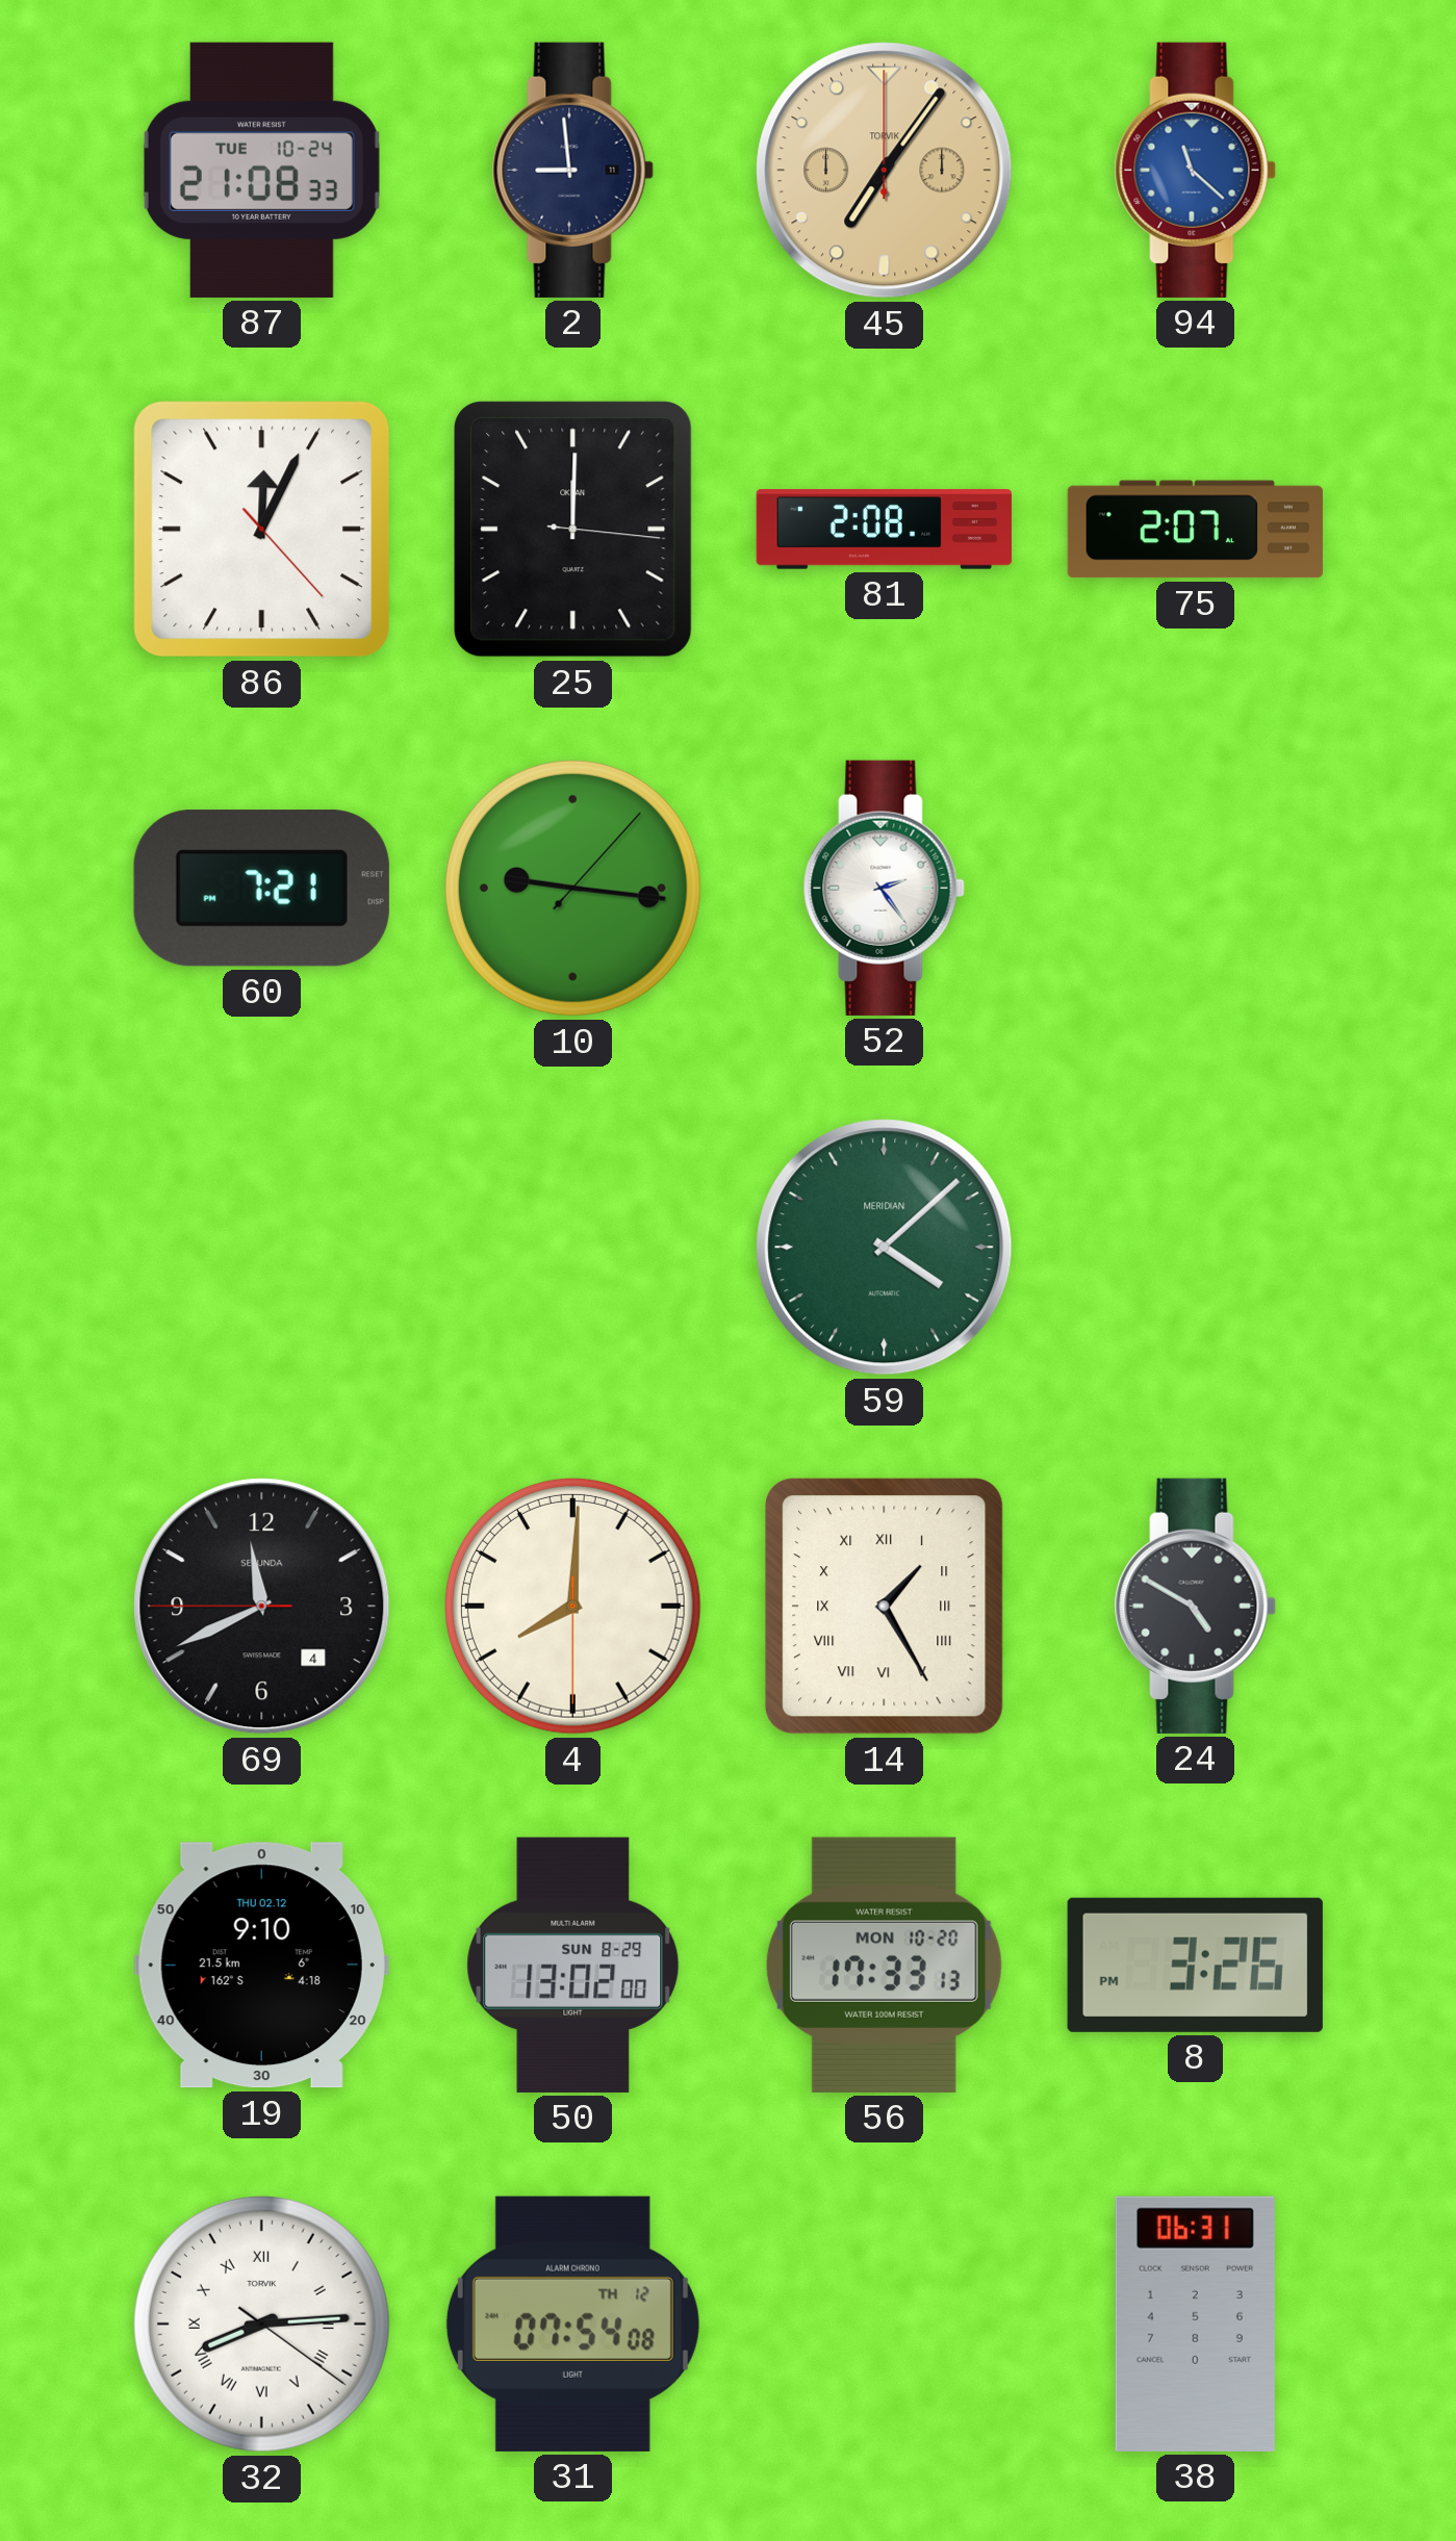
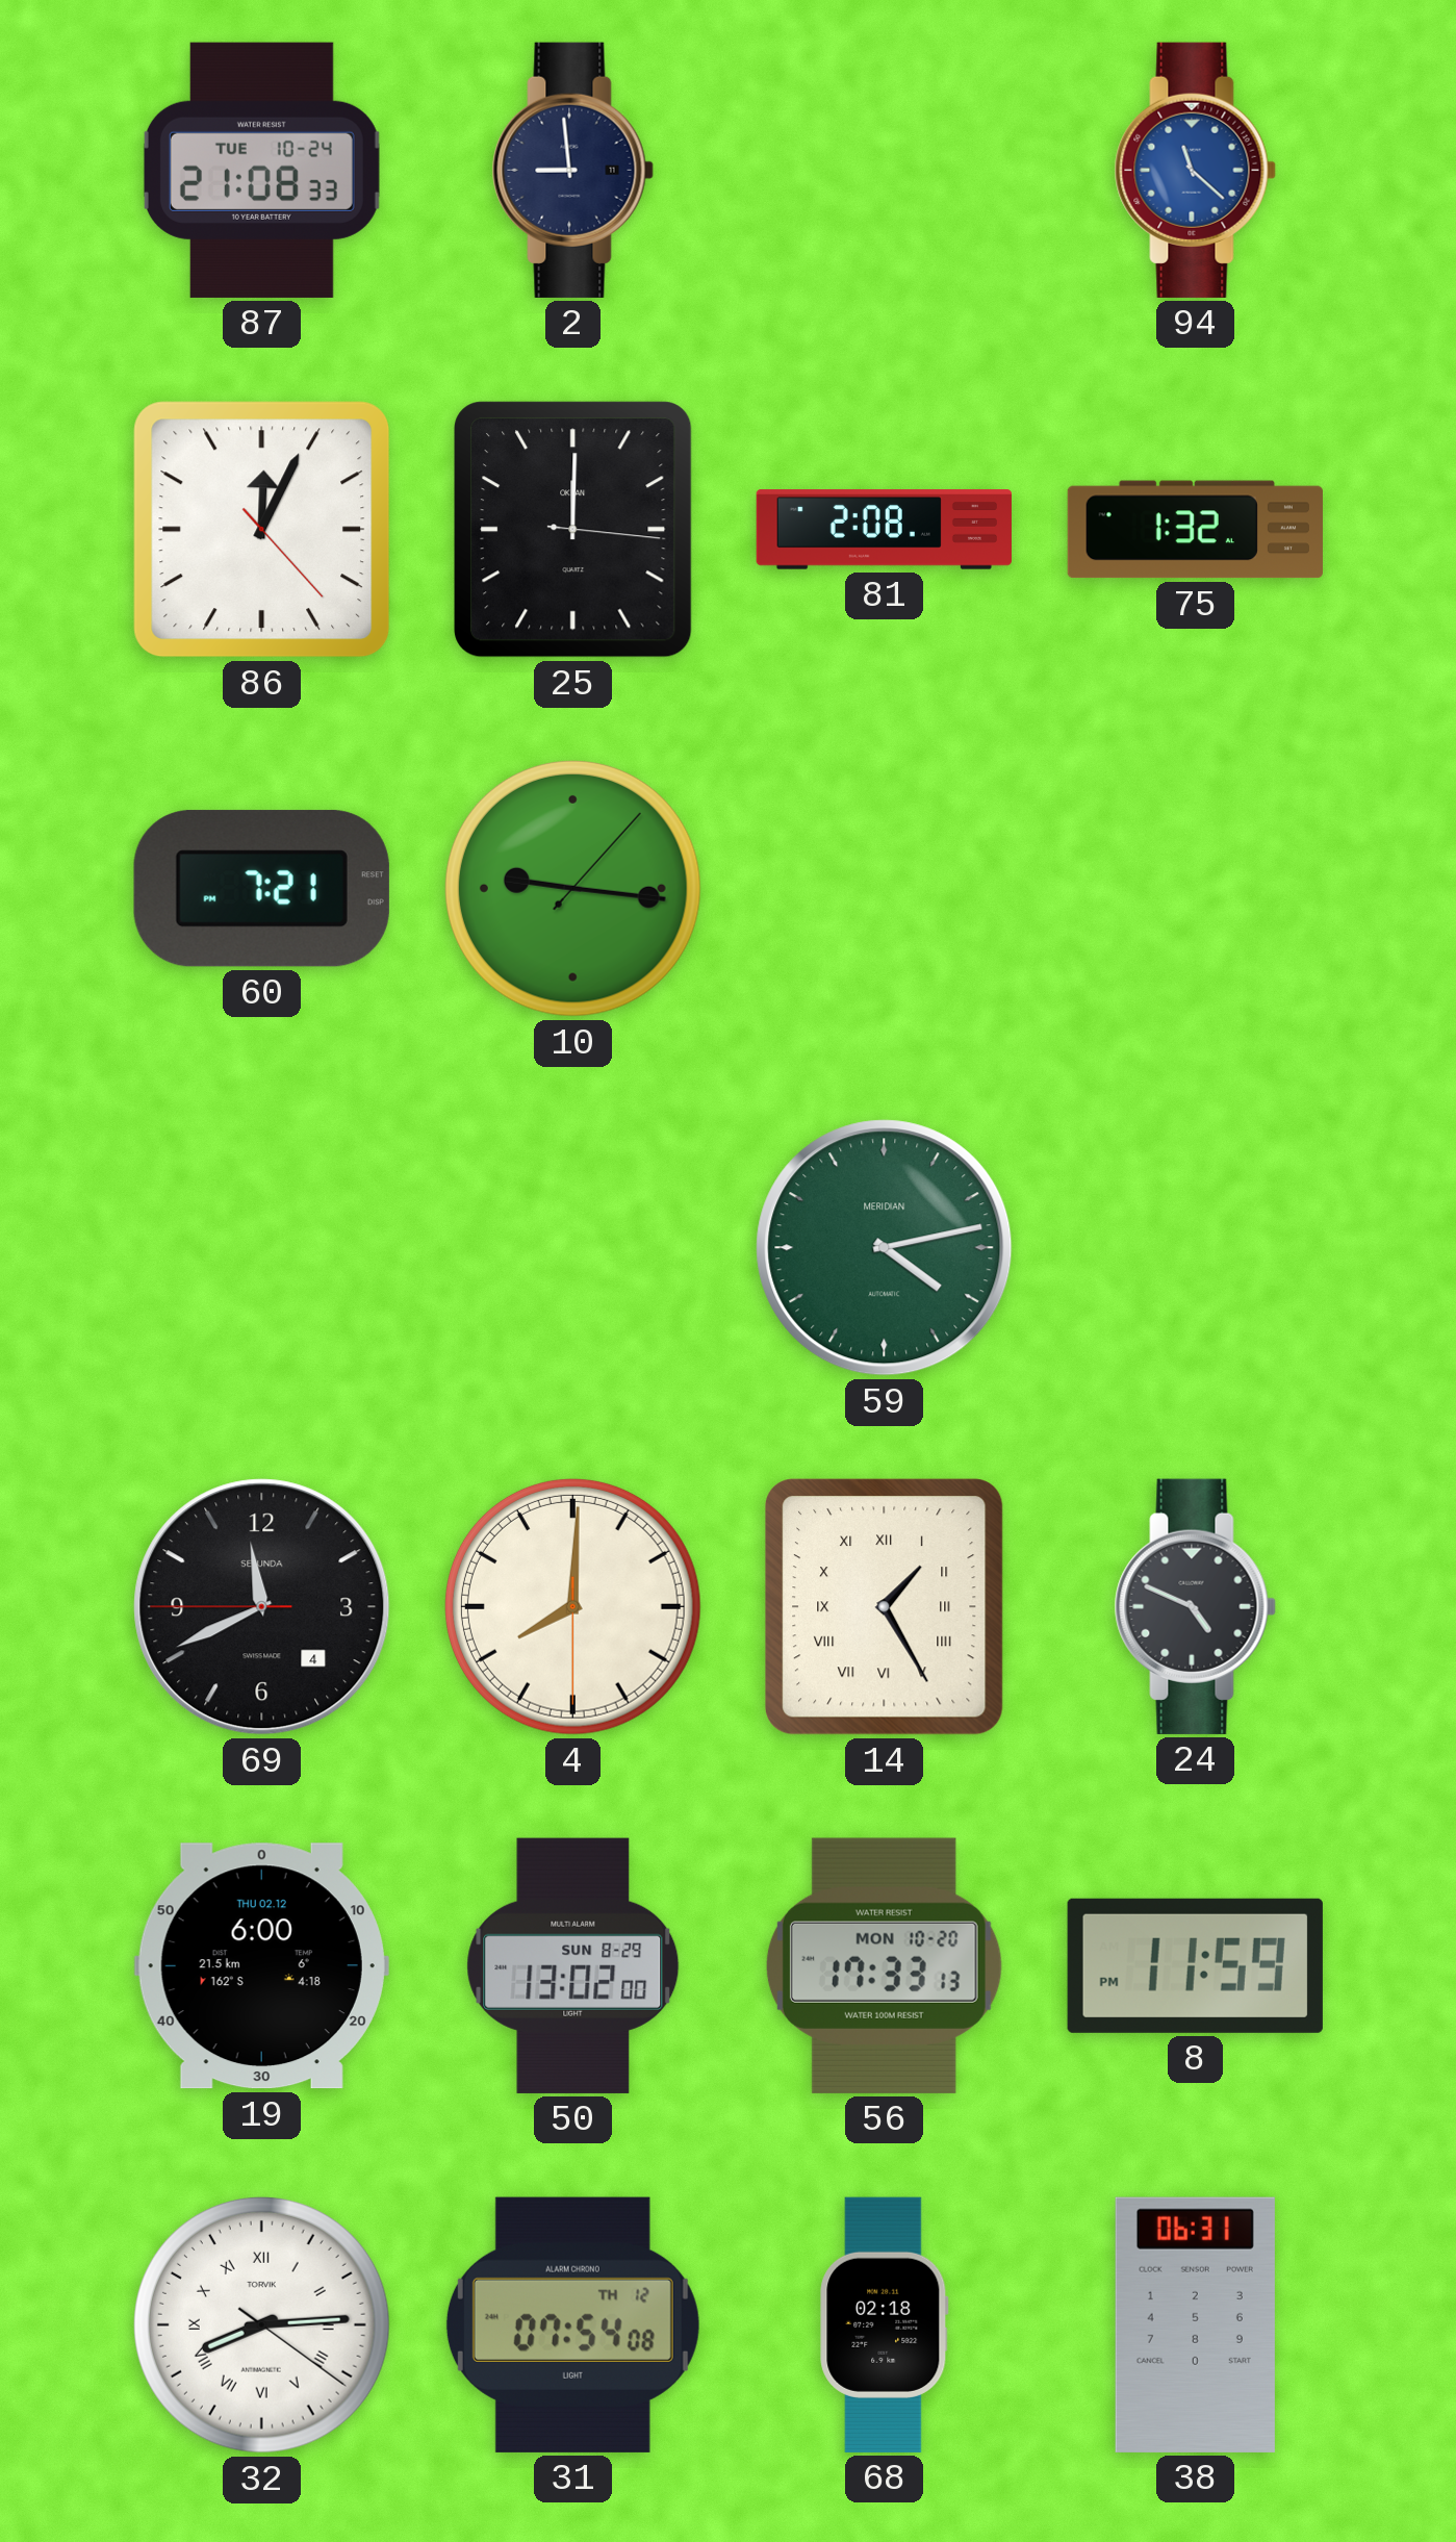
45: 7:06 -> none
75: 2:07 -> 1:32
52: 2:24 -> none
59: 4:08 -> 4:13
24: 4:50 -> 4:49
19: 9:10 -> 6:00
8: 3:26 -> 11:59
68: none -> 02:18
